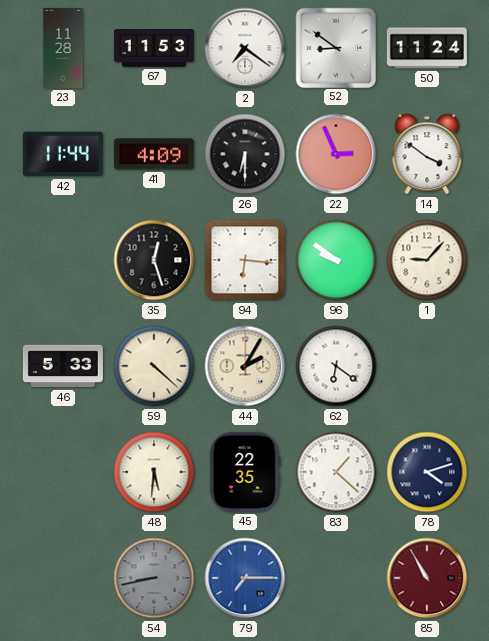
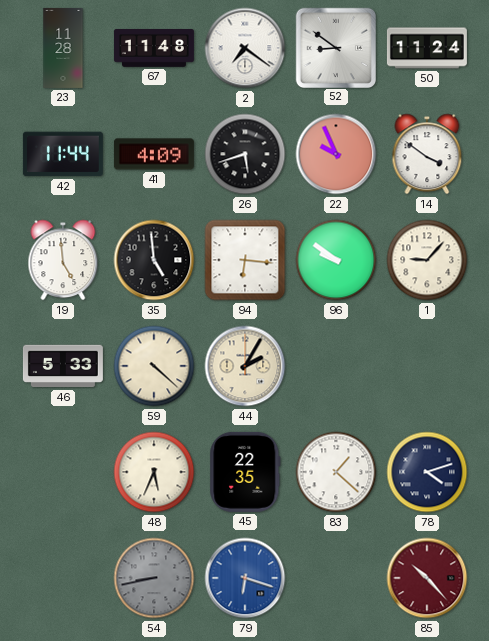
67: 11:53 -> 11:48
26: 6:30 -> 5:42
22: 2:56 -> 9:56
19: none -> 4:59
35: 12:27 -> 4:59
62: 6:21 -> none
48: 5:31 -> 5:34
79: 7:15 -> 6:18
85: 10:55 -> 10:23
